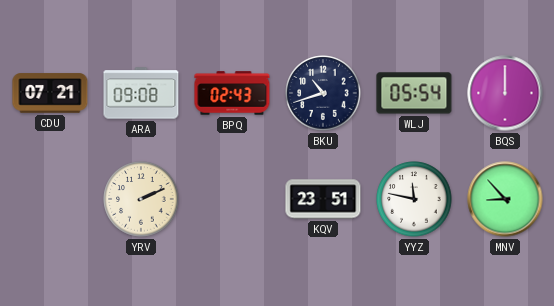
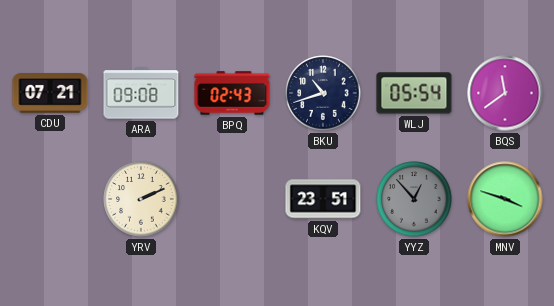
BQS: 12:00 -> 11:39
YYZ: 11:47 -> 12:53
YYZ dial: white -> grey
MNV: 8:53 -> 3:48
